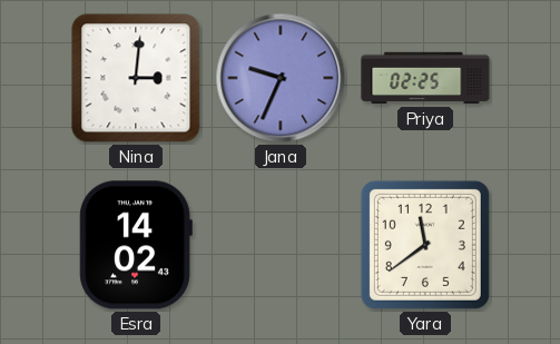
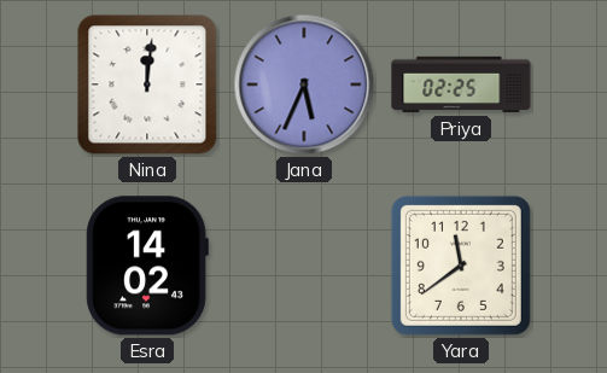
Nina: 3:01 -> 12:01
Jana: 9:34 -> 5:34
